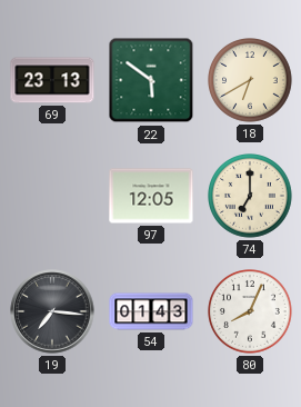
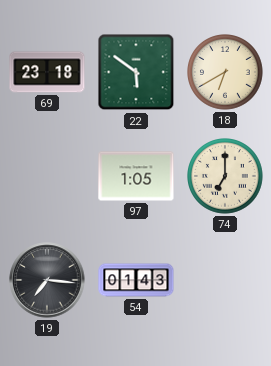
69: 23:13 -> 23:18
97: 12:05 -> 1:05
80: 8:04 -> none
